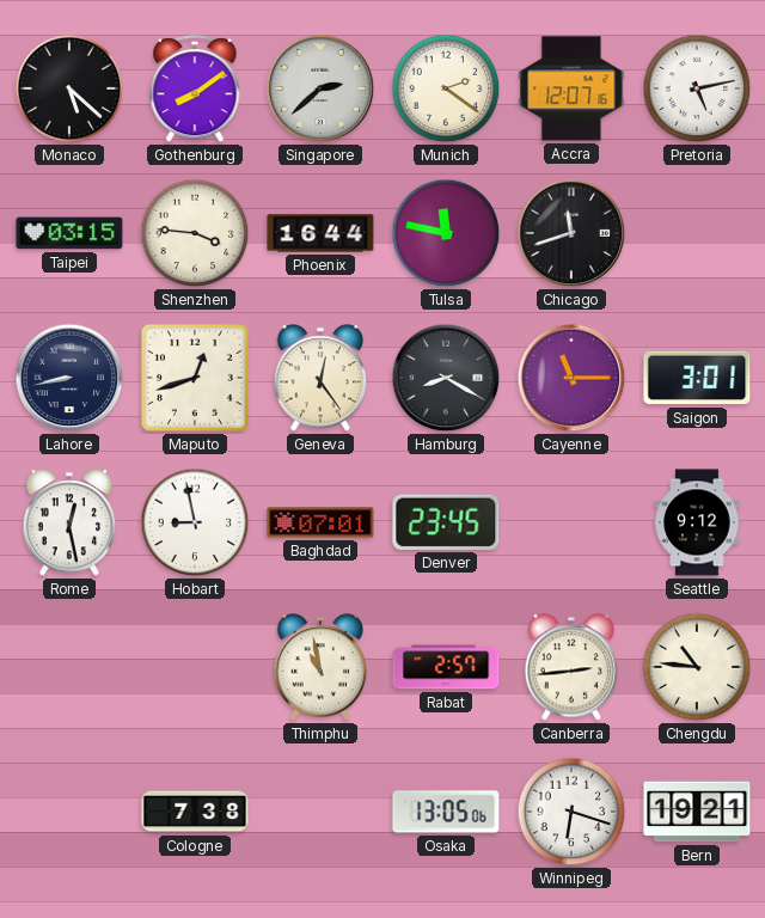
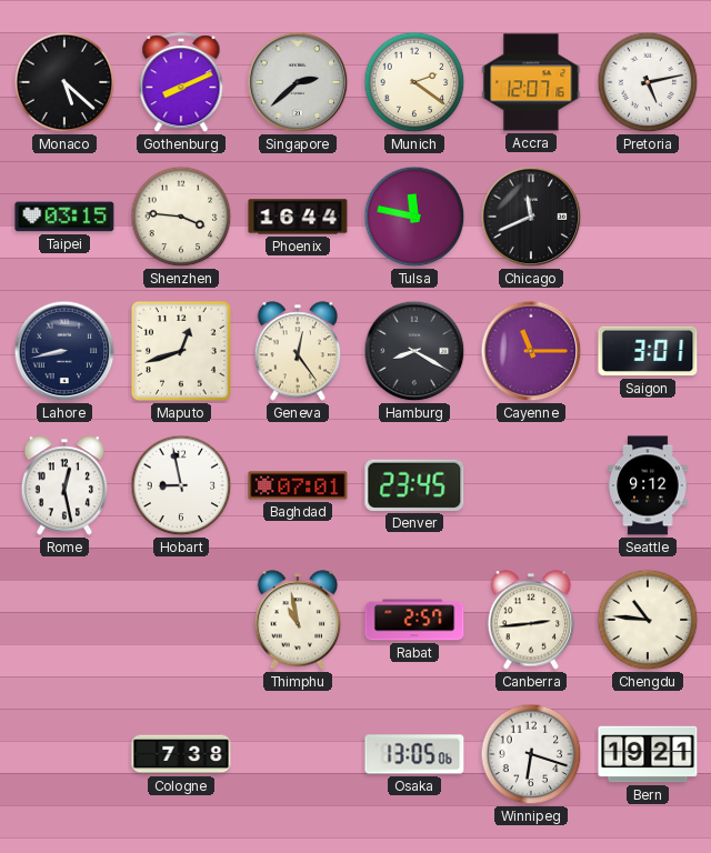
Gothenburg: 8:09 -> 8:11
Chicago: 11:42 -> 11:41
